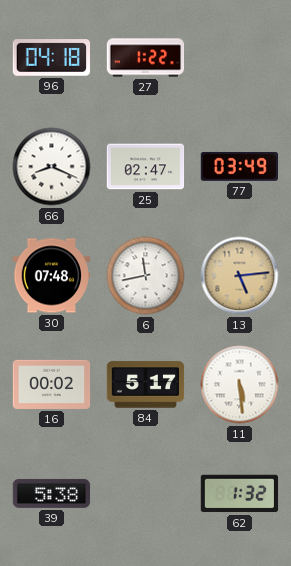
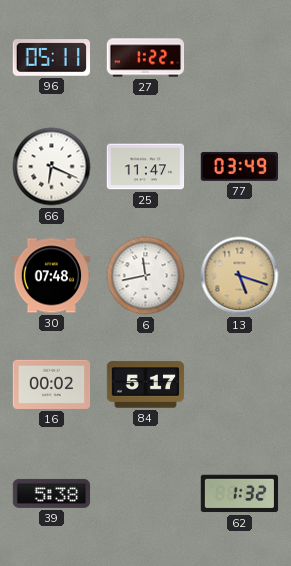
96: 04:18 -> 05:11
66: 8:19 -> 6:19
25: 02:47 -> 11:47
13: 5:14 -> 5:18
11: 5:29 -> none
